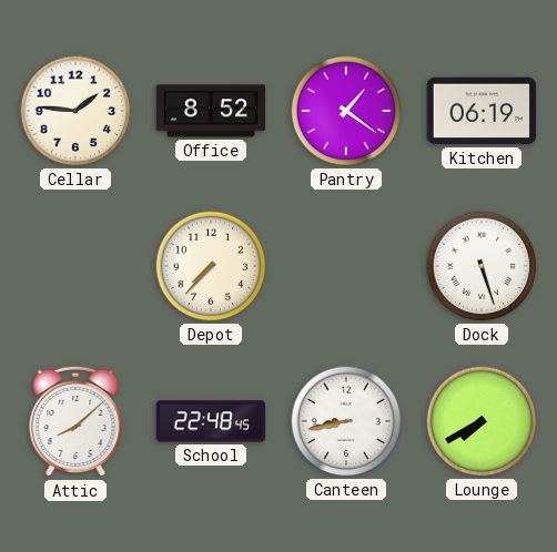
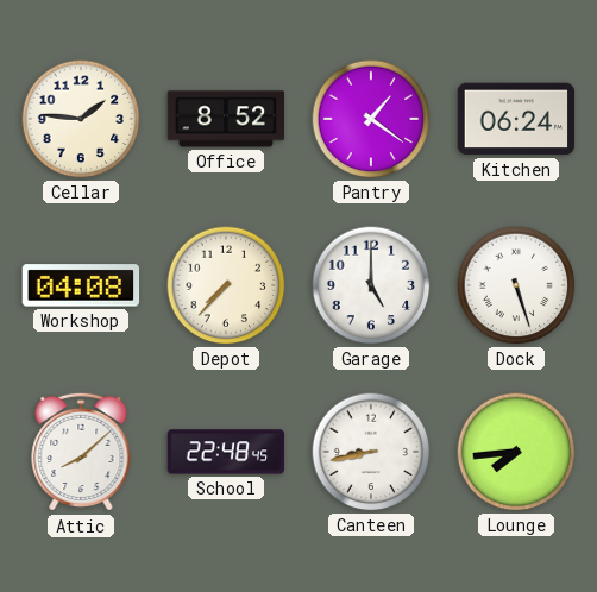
Kitchen: 06:19 -> 06:24
Workshop: none -> 04:08
Garage: none -> 5:00
Lounge: 7:40 -> 7:44
